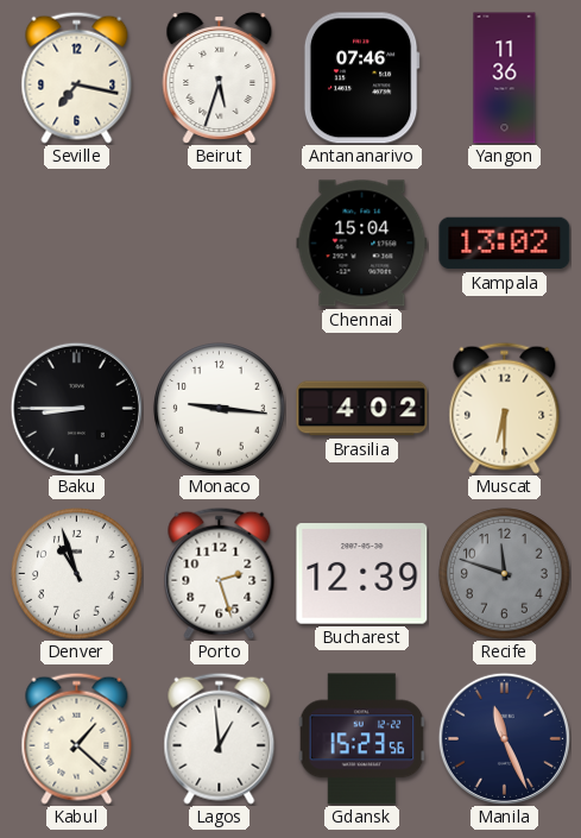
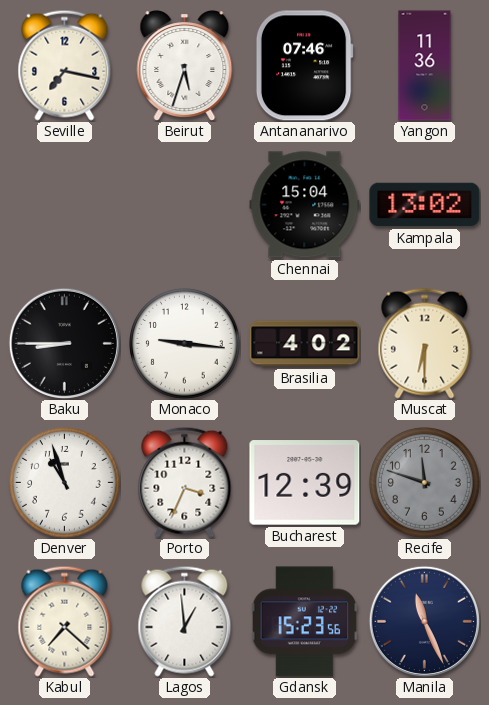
Porto: 2:27 -> 3:34
Kabul: 1:22 -> 7:22
